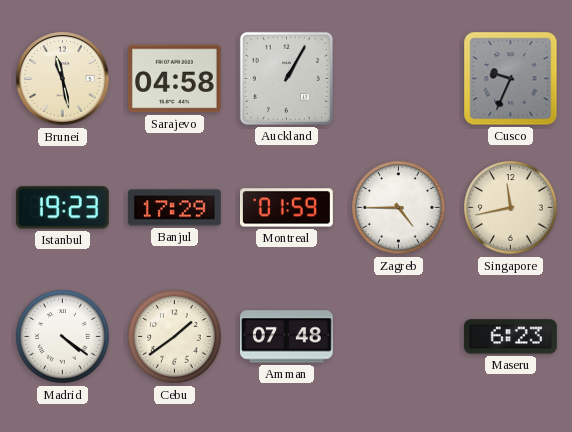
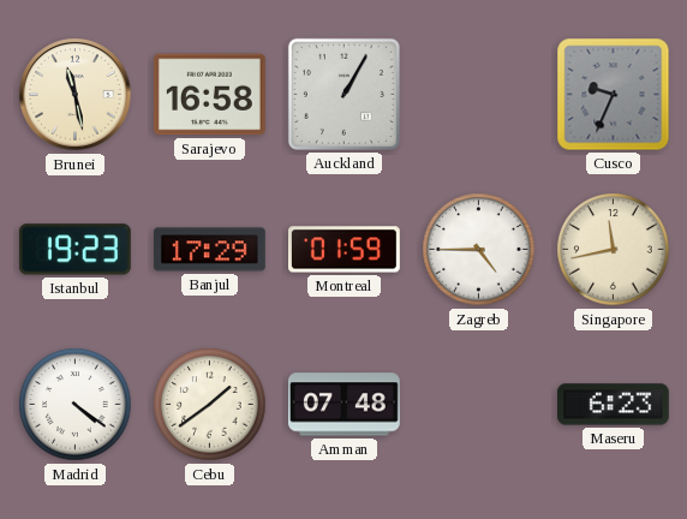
Sarajevo: 04:58 -> 16:58
